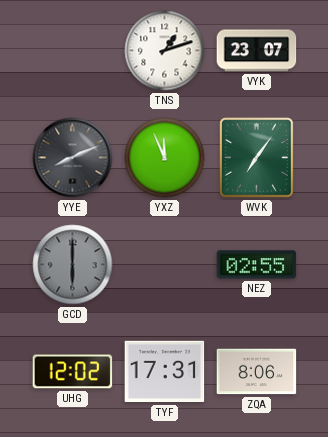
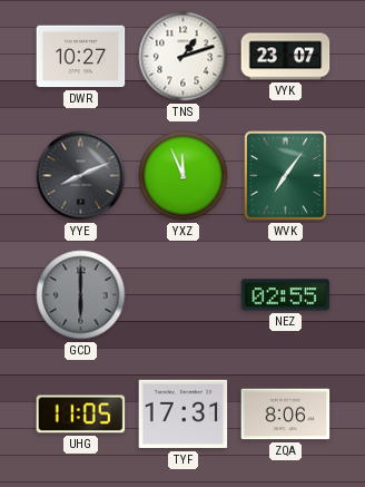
DWR: none -> 10:27
UHG: 12:02 -> 11:05
